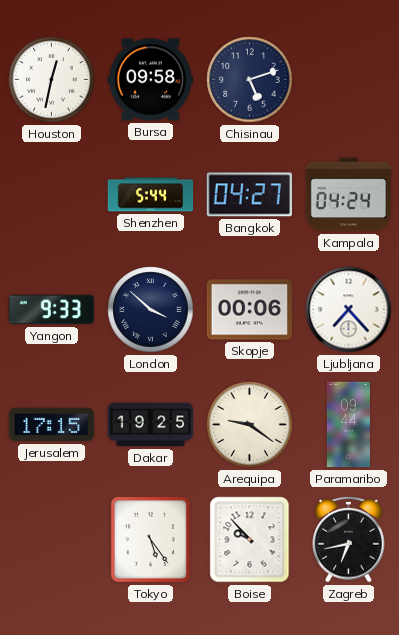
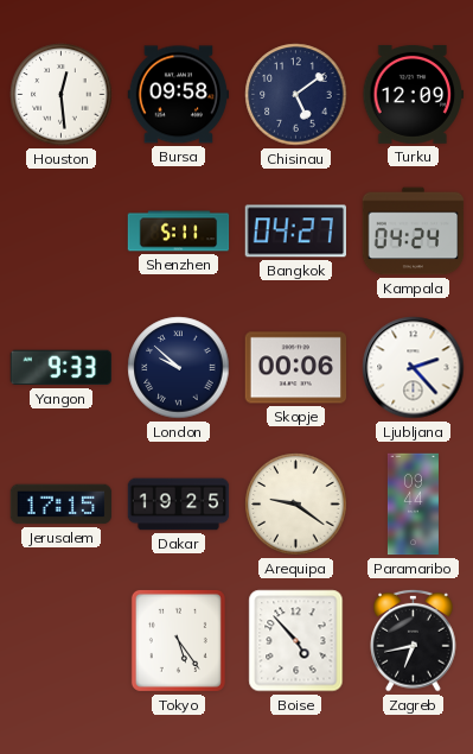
Houston: 12:32 -> 12:29
Chisinau: 5:12 -> 5:09
Turku: none -> 12:09
Shenzhen: 5:44 -> 5:11
London: 3:52 -> 9:52
Ljubljana: 7:23 -> 2:23
Boise: 9:53 -> 4:53
